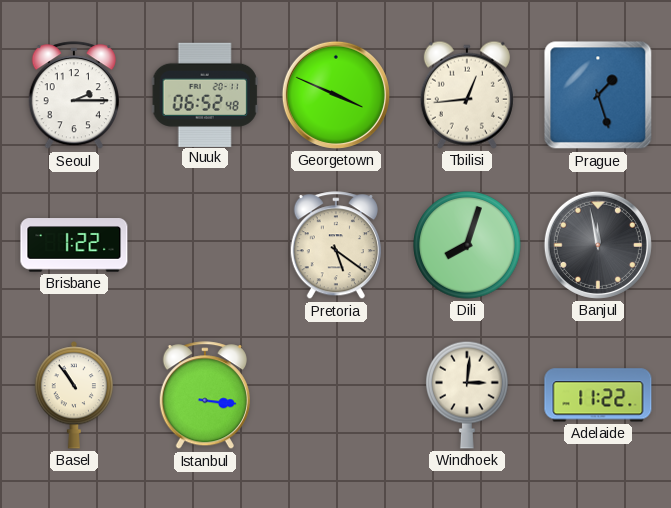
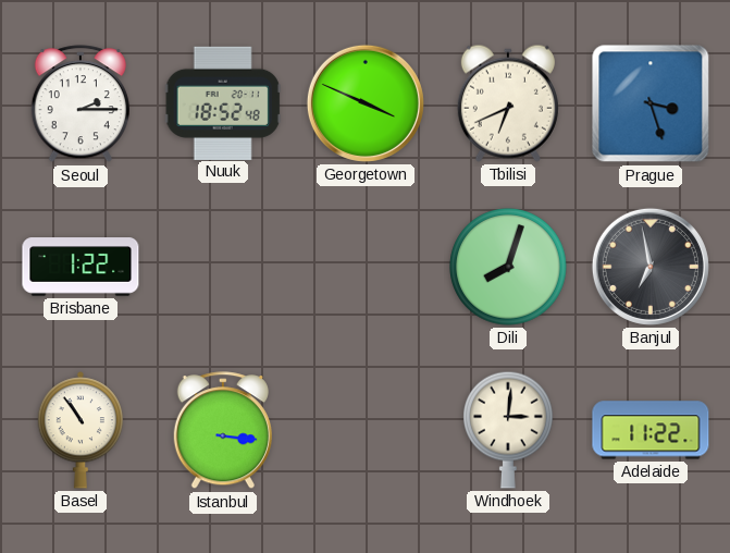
Nuuk: 06:52 -> 18:52
Tbilisi: 12:44 -> 6:41
Prague: 1:27 -> 3:27
Pretoria: 5:21 -> none
Banjul: 11:58 -> 6:58
